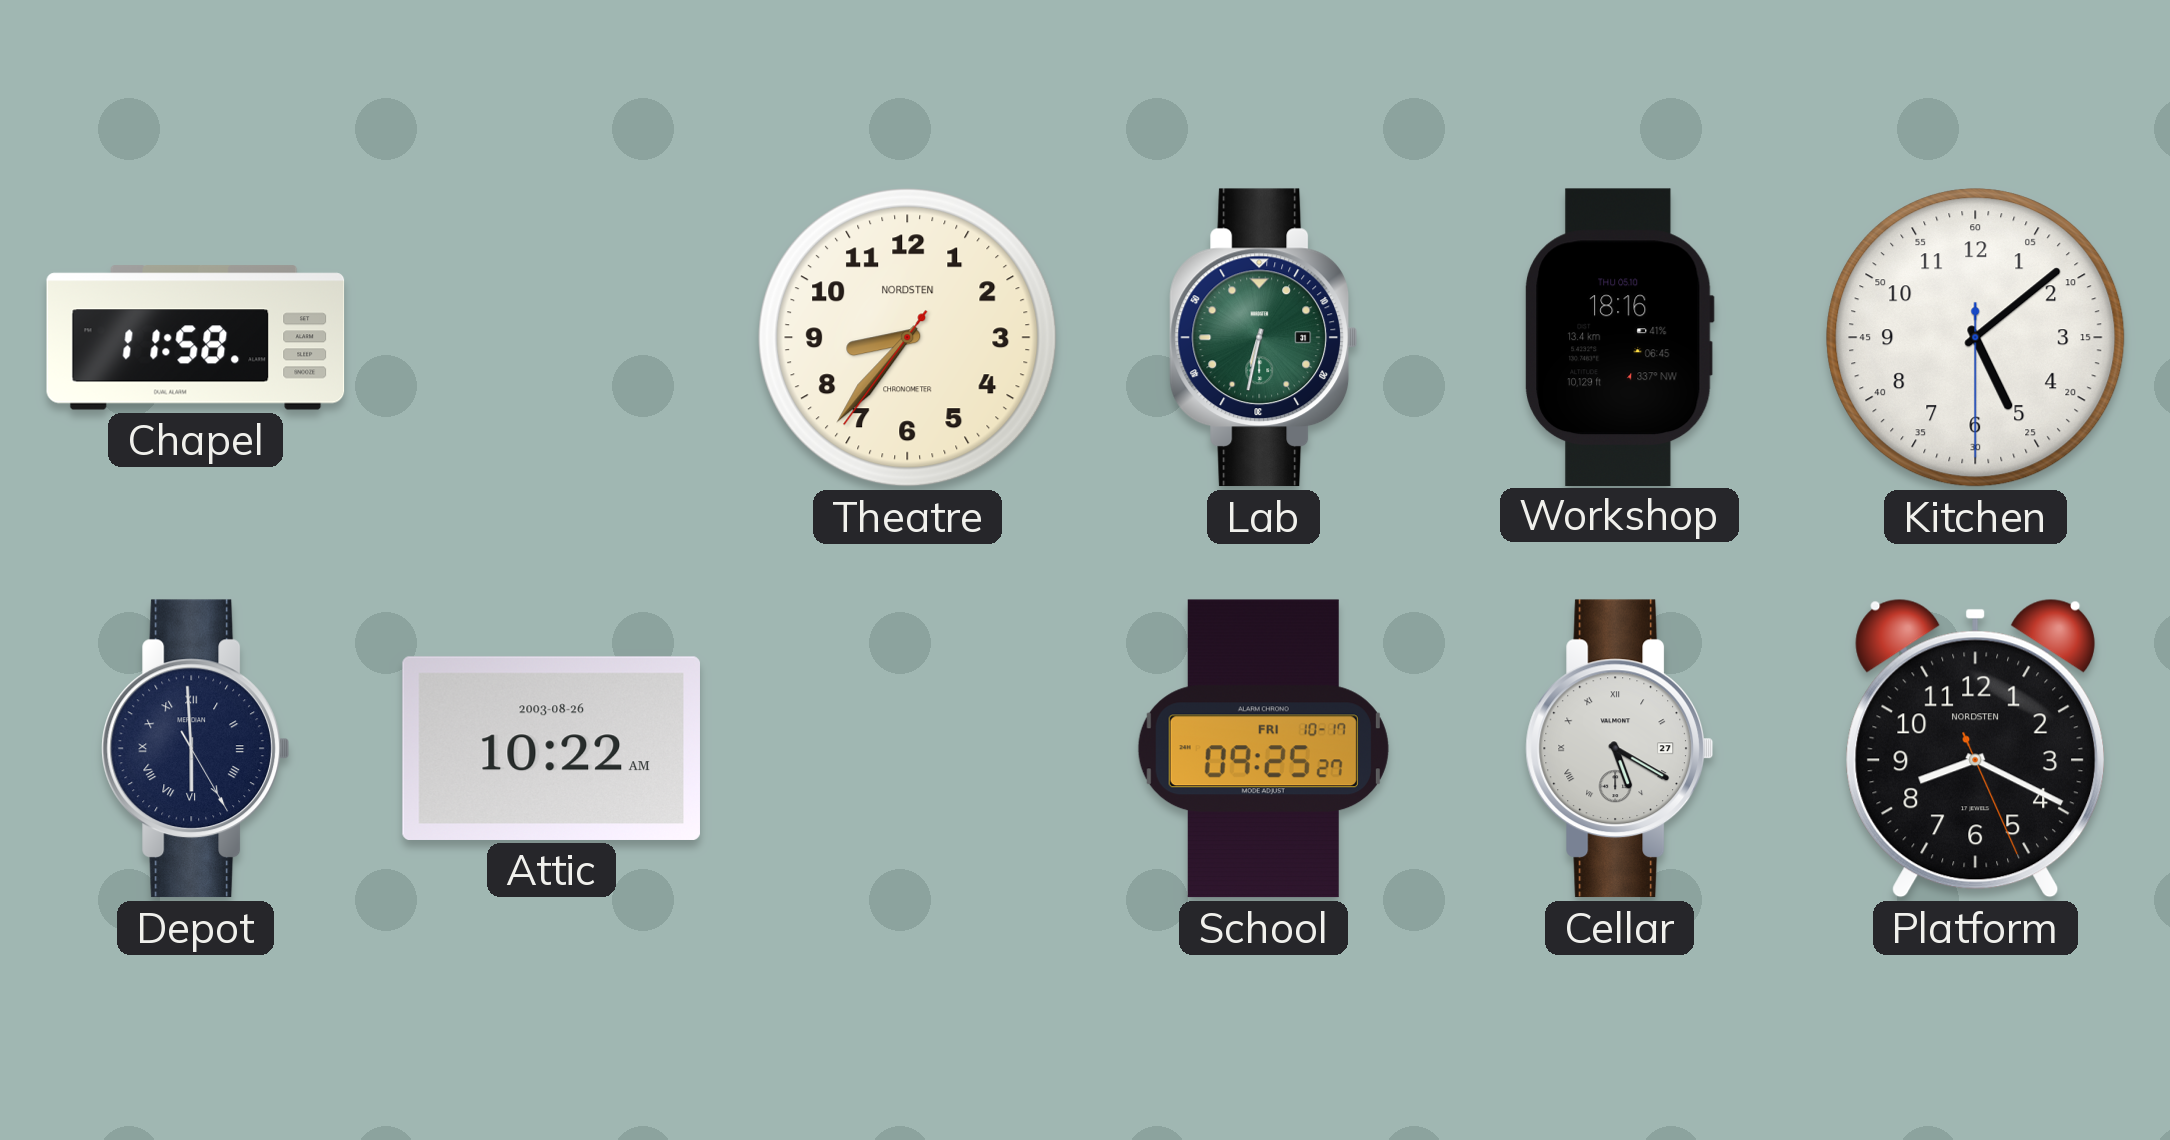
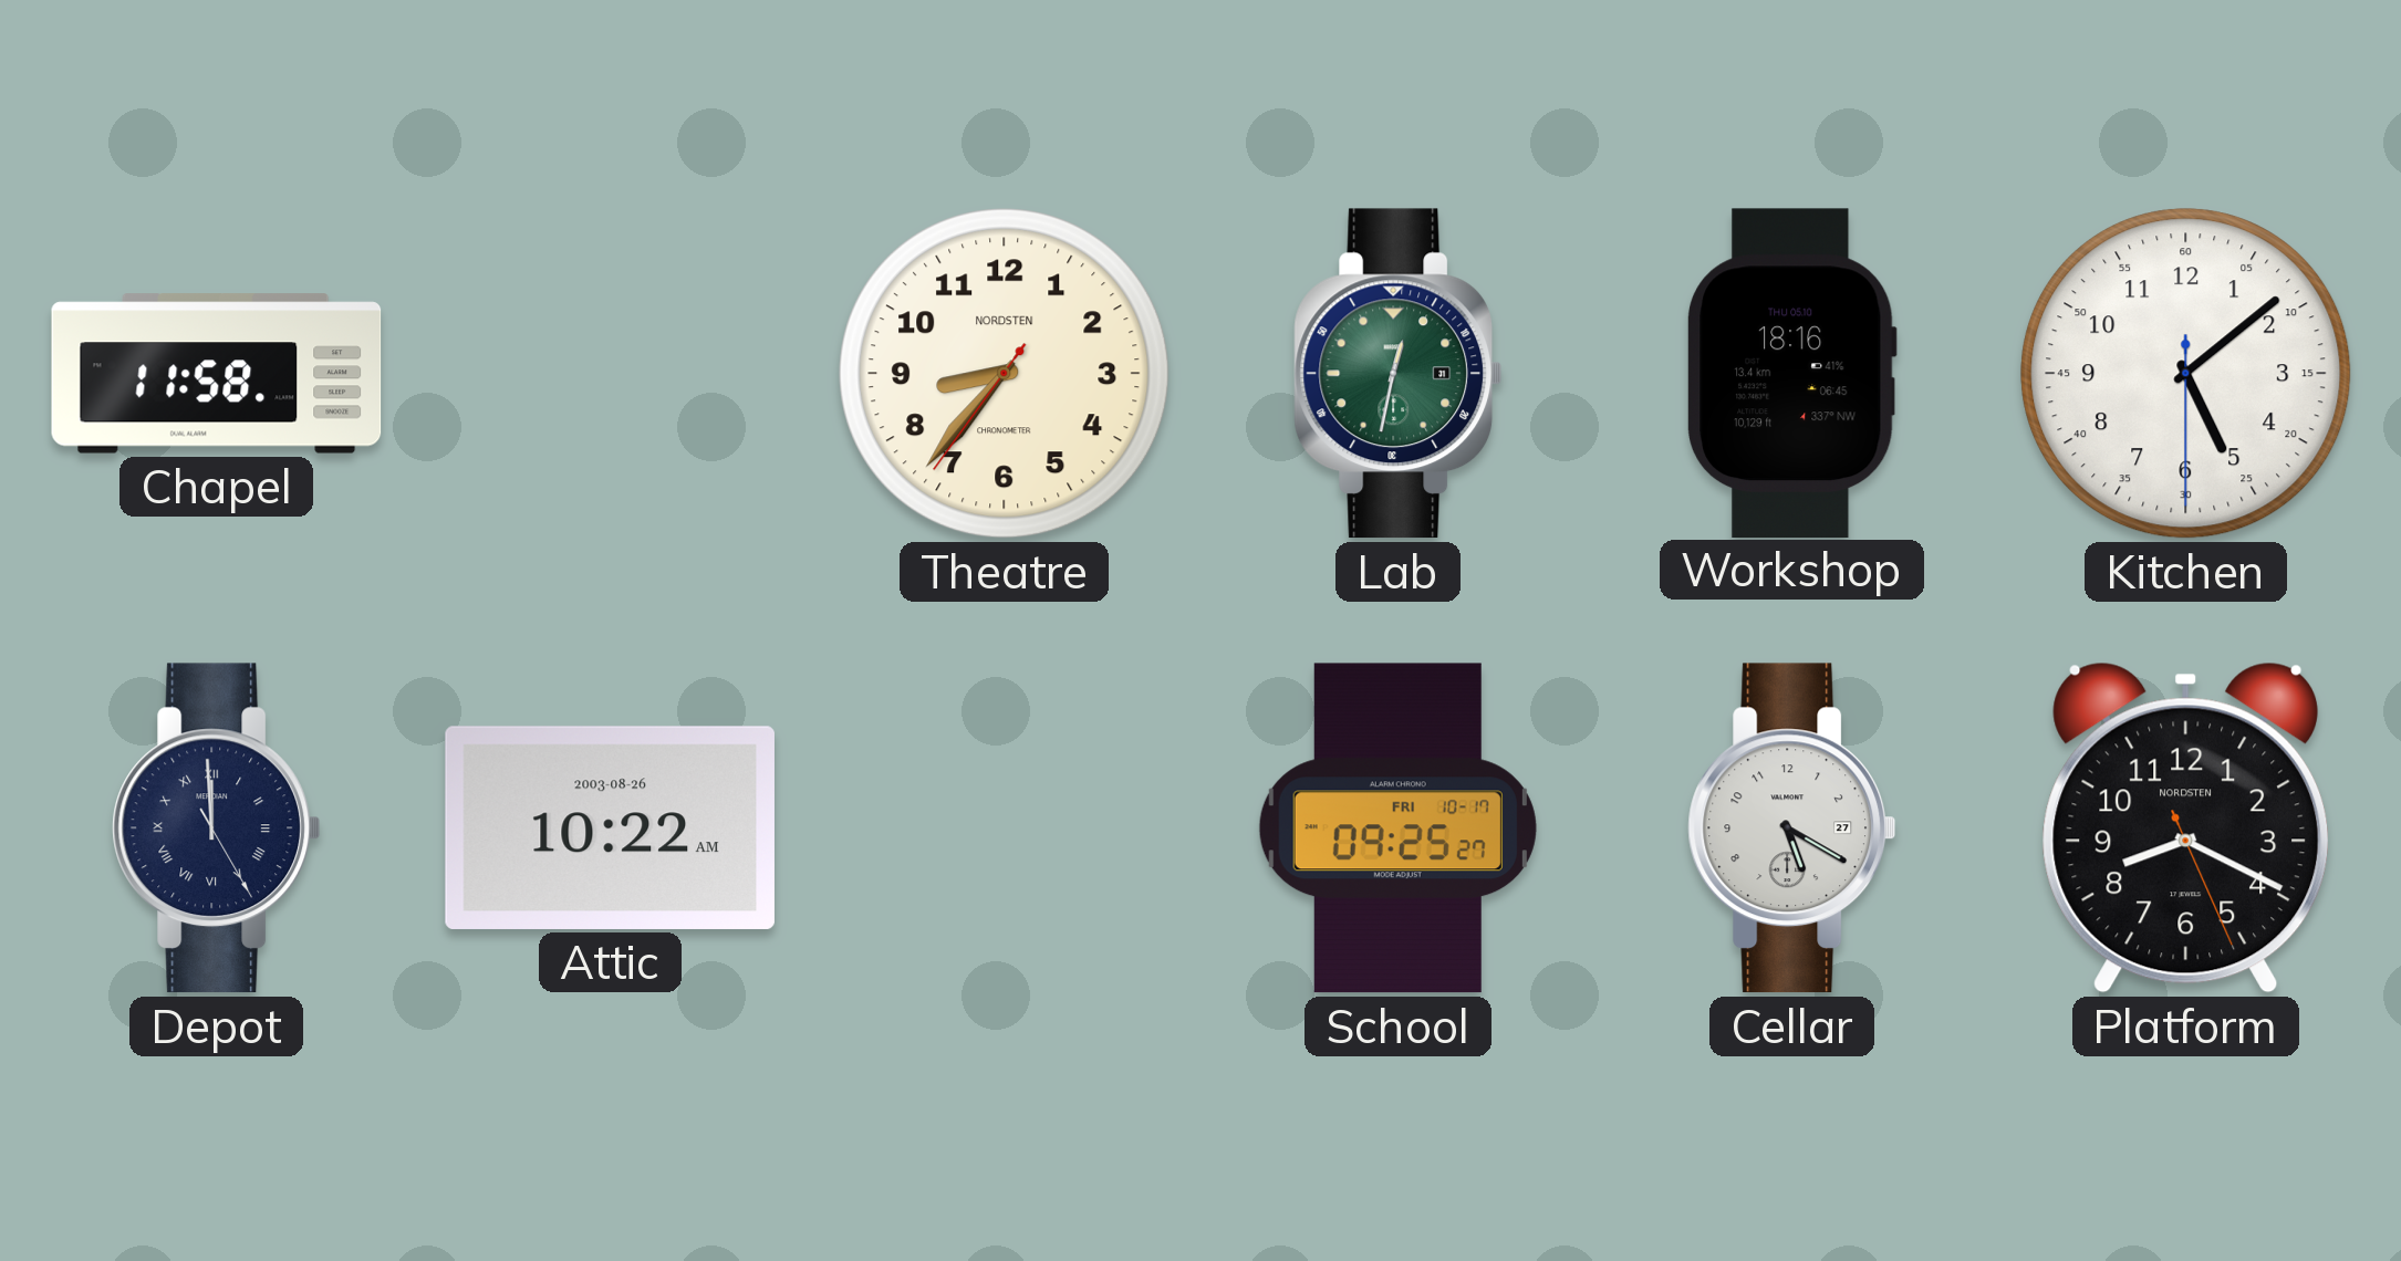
Lab: 6:32 -> 12:32
Depot: 5:59 -> 11:59
Cellar numerals: Roman -> Arabic
